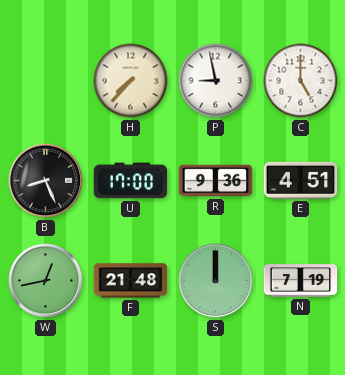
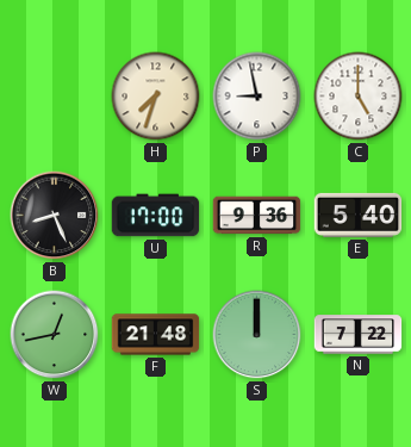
H: 7:37 -> 7:33
E: 4:51 -> 5:40
N: 7:19 -> 7:22
